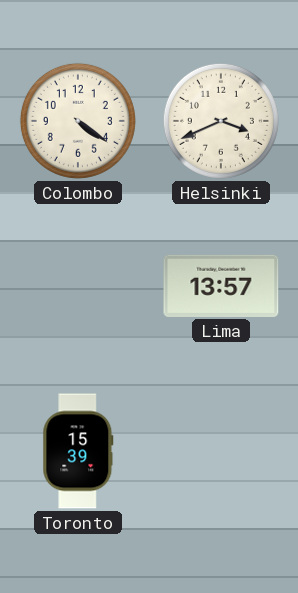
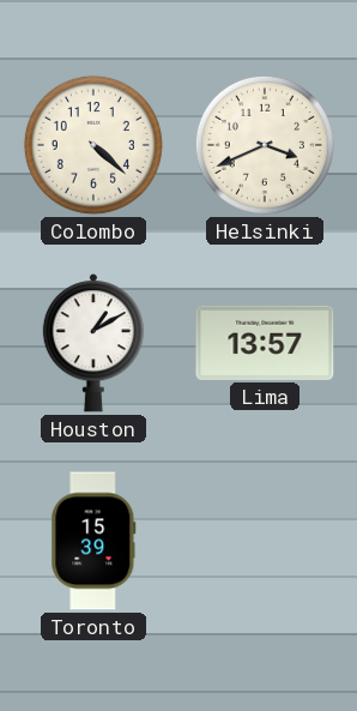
Colombo: 4:21 -> 4:22
Houston: none -> 1:10
